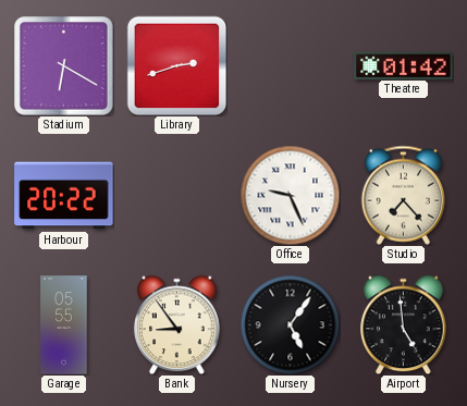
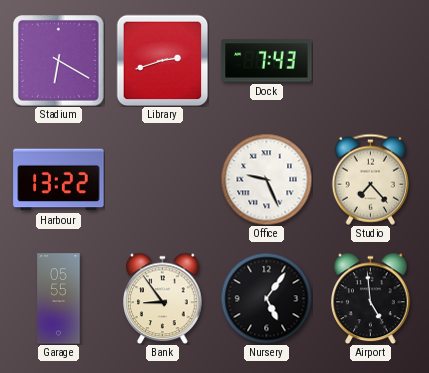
Dock: none -> 7:43
Theatre: 01:42 -> none
Harbour: 20:22 -> 13:22
